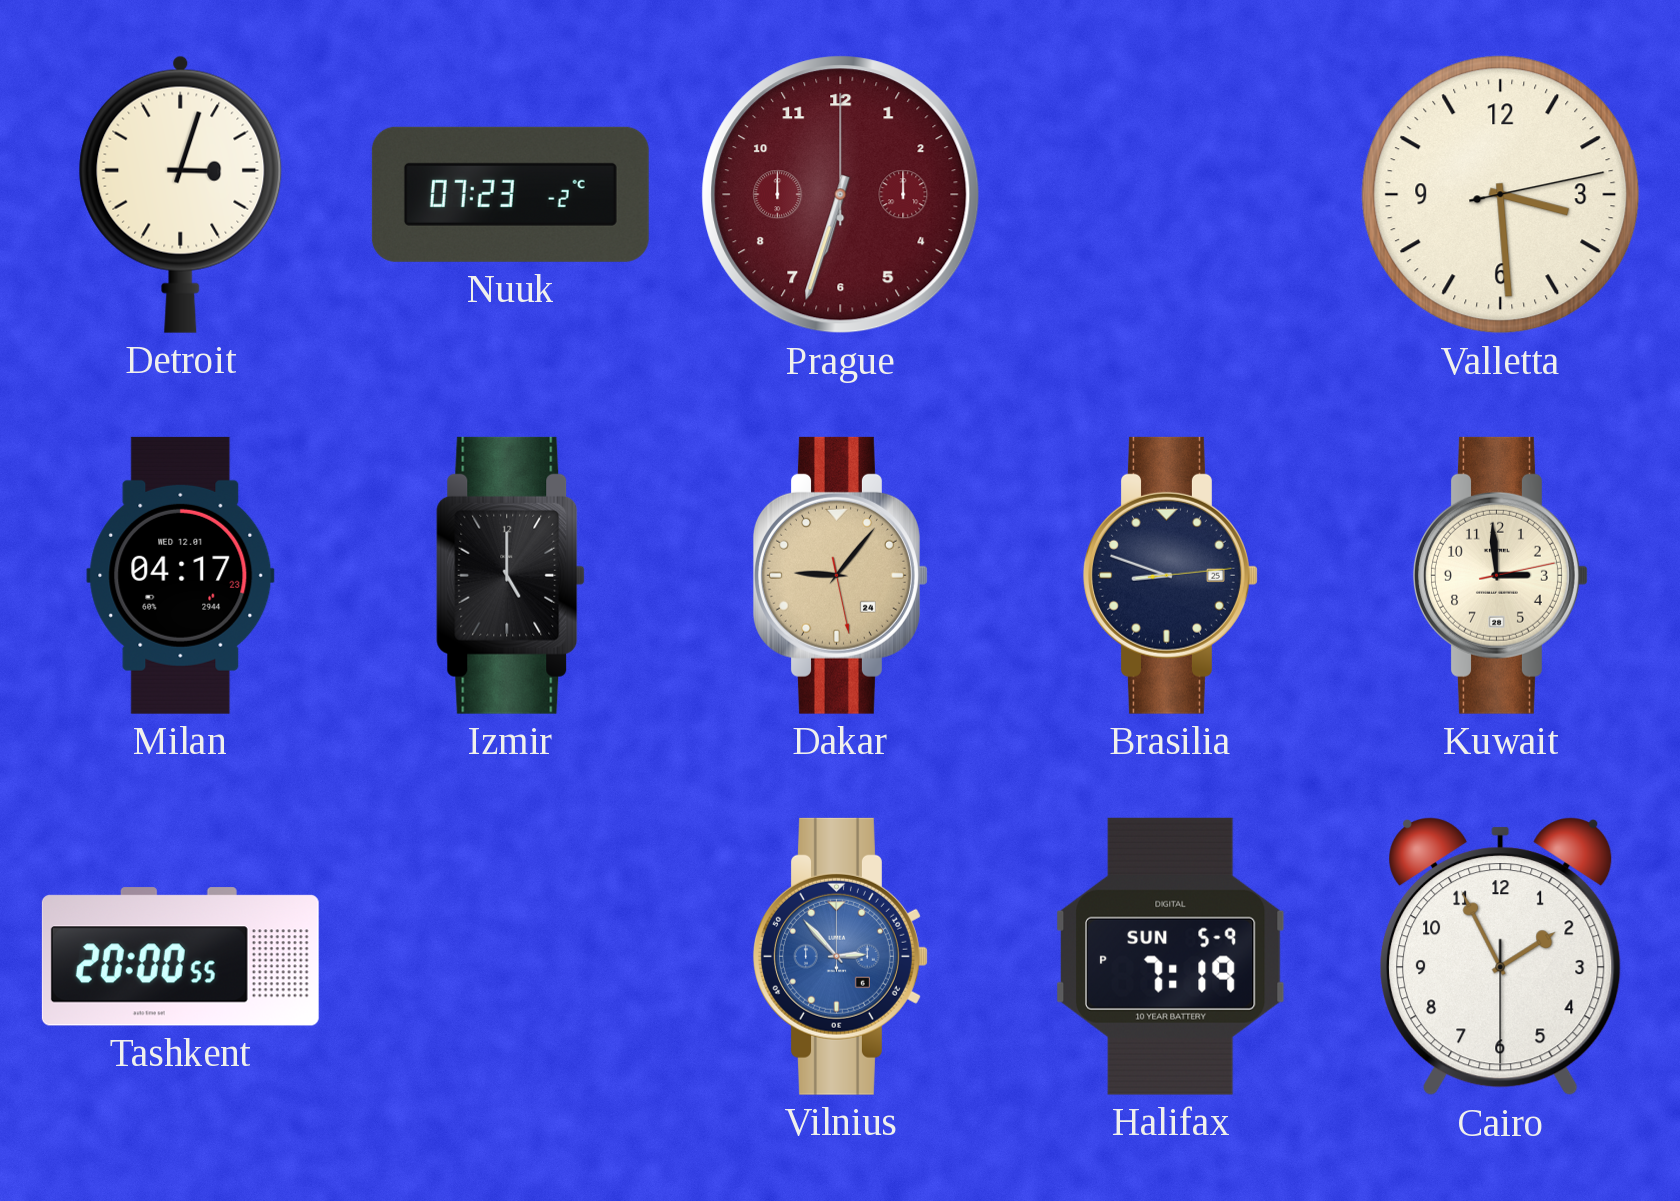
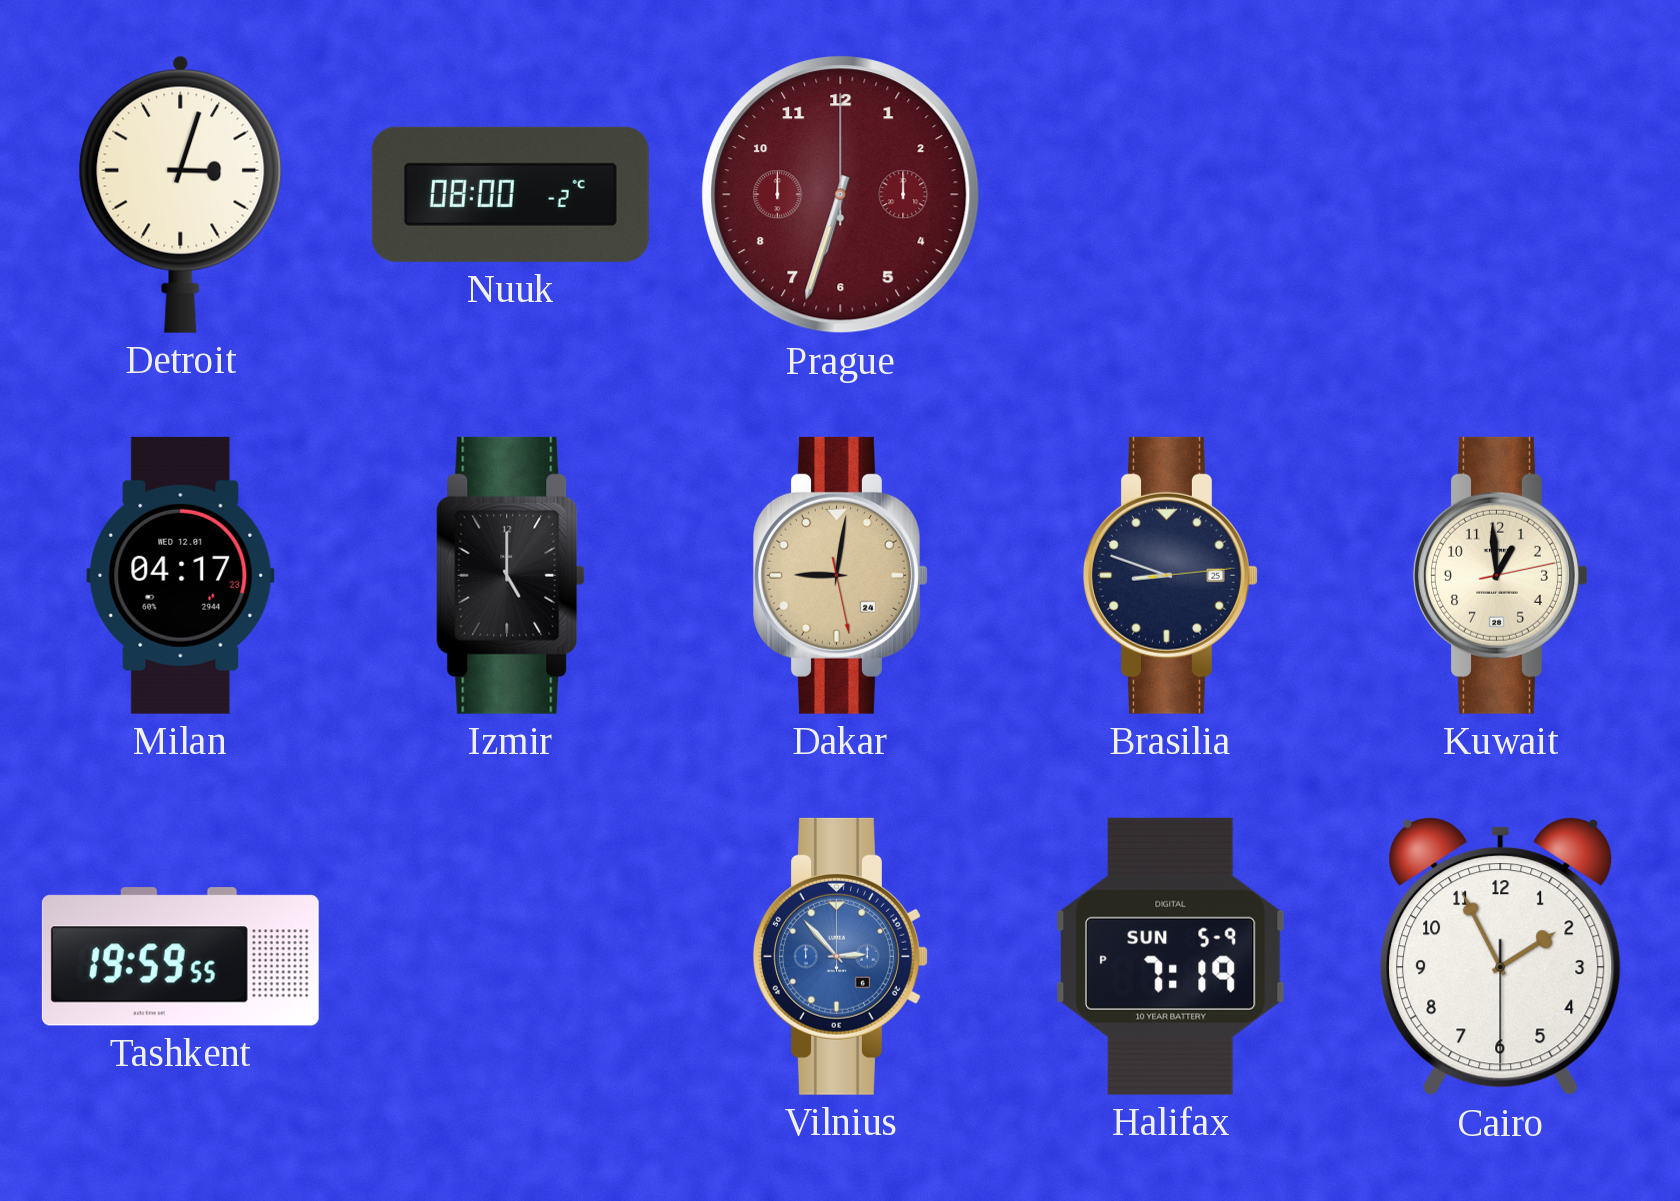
Nuuk: 07:23 -> 08:00
Valletta: 3:29 -> none
Dakar: 9:06 -> 9:01
Kuwait: 2:59 -> 12:59
Tashkent: 20:00 -> 19:59
